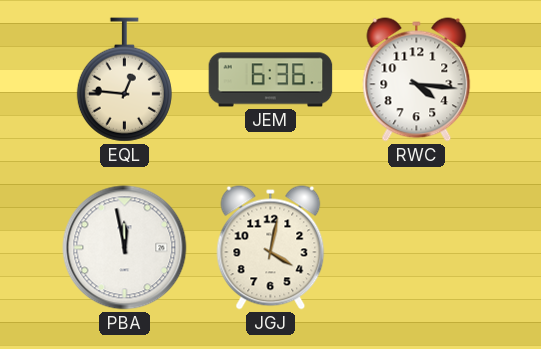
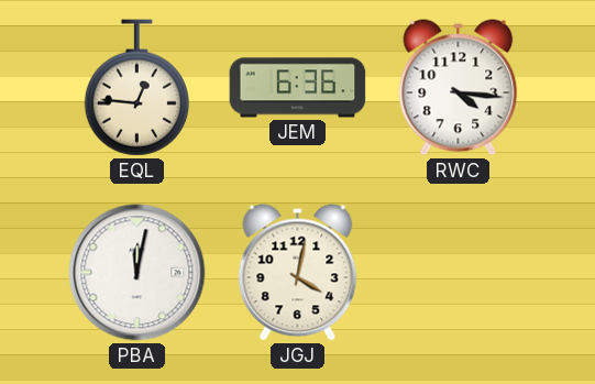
PBA: 11:58 -> 12:02
